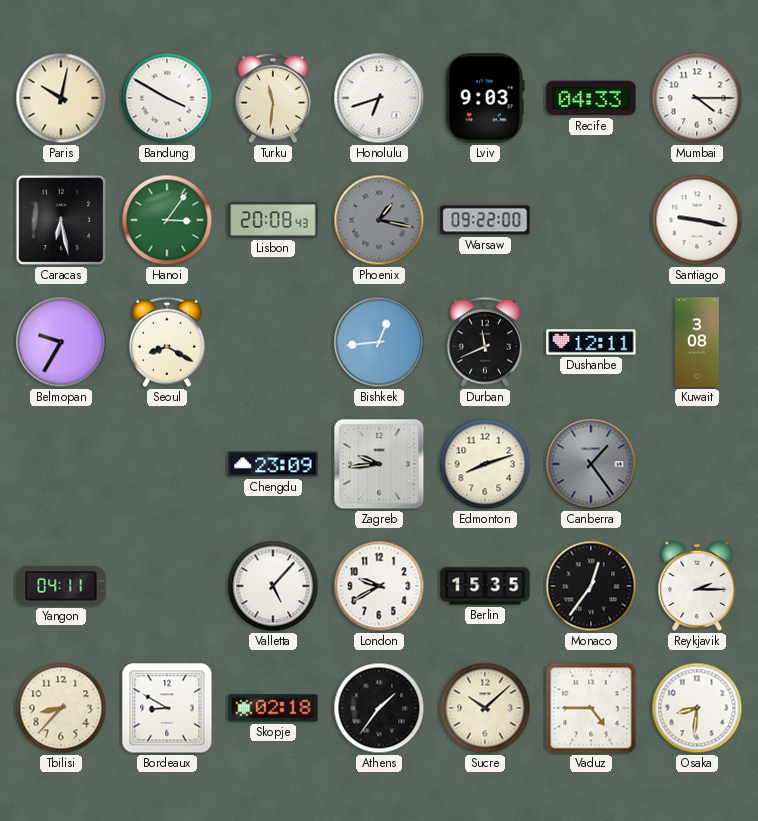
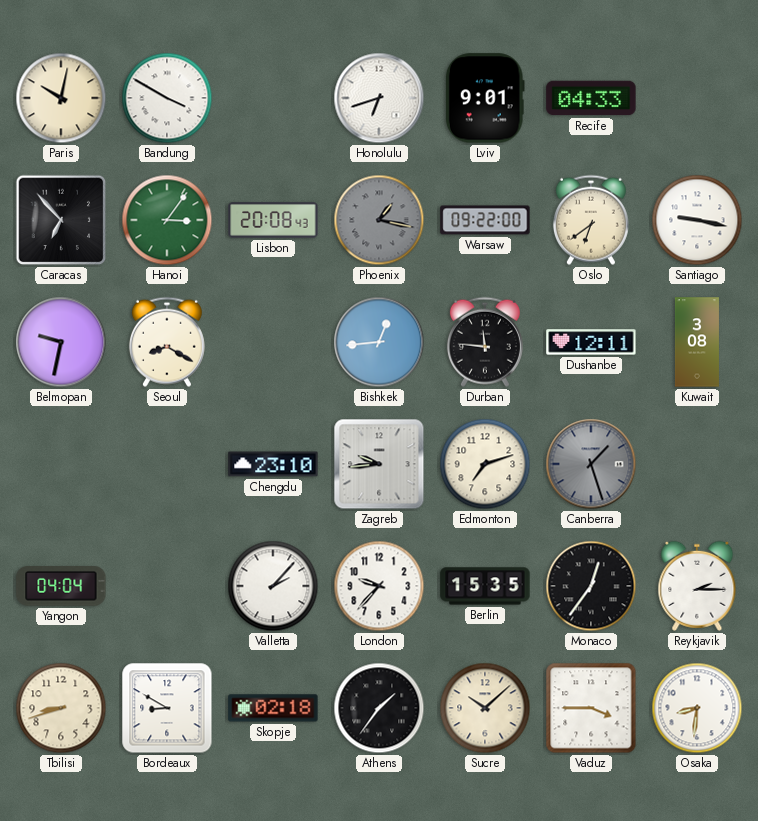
Turku: 11:31 -> none
Lviv: 9:03 -> 9:01
Mumbai: 4:15 -> none
Caracas: 6:28 -> 6:53
Oslo: none -> 6:39
Belmopan: 9:35 -> 9:32
Durban: 11:41 -> 11:46
Chengdu: 23:09 -> 23:10
Edmonton: 8:12 -> 7:12
Canberra: 1:24 -> 1:27
Yangon: 04:11 -> 04:04
Valletta: 5:07 -> 2:07
London: 9:40 -> 9:37
Tbilisi: 8:37 -> 8:42
Vaduz: 4:45 -> 3:45
